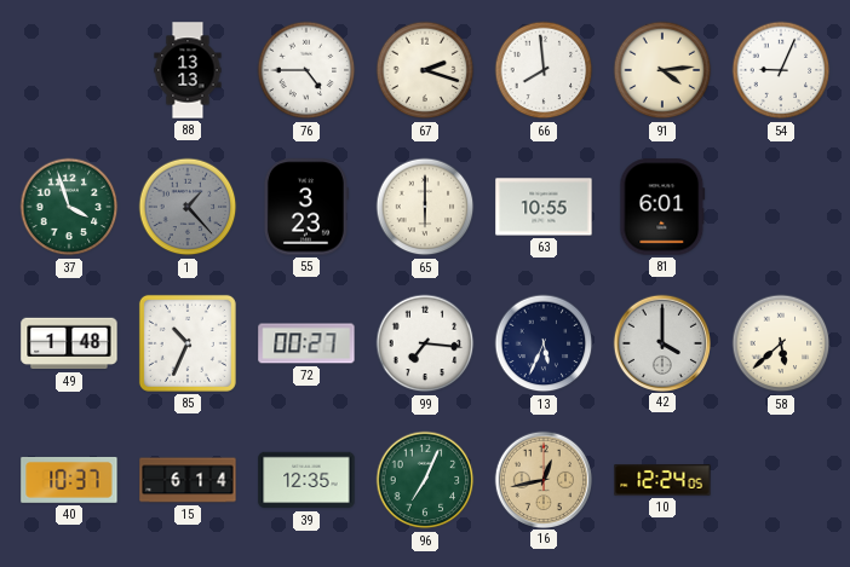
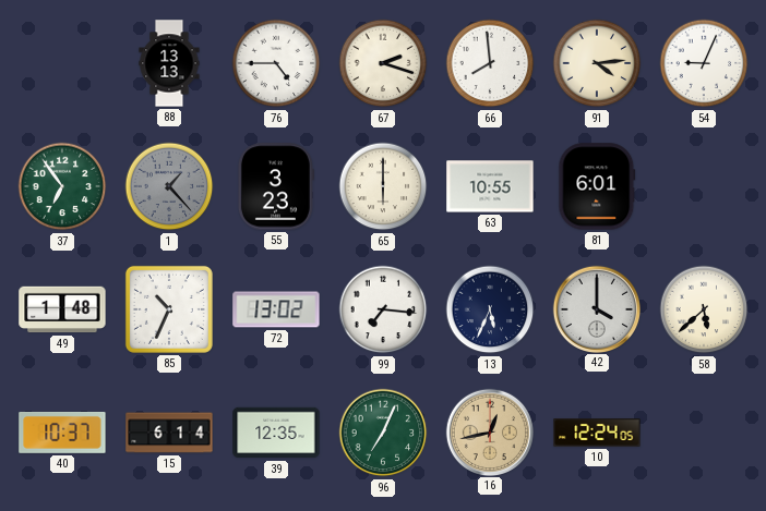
37: 3:57 -> 6:54
72: 00:27 -> 13:02
